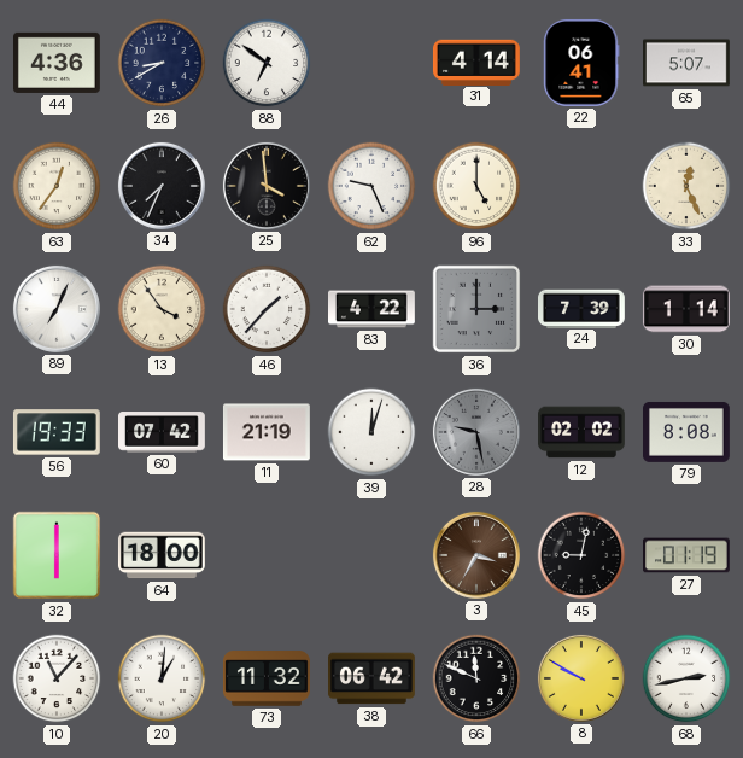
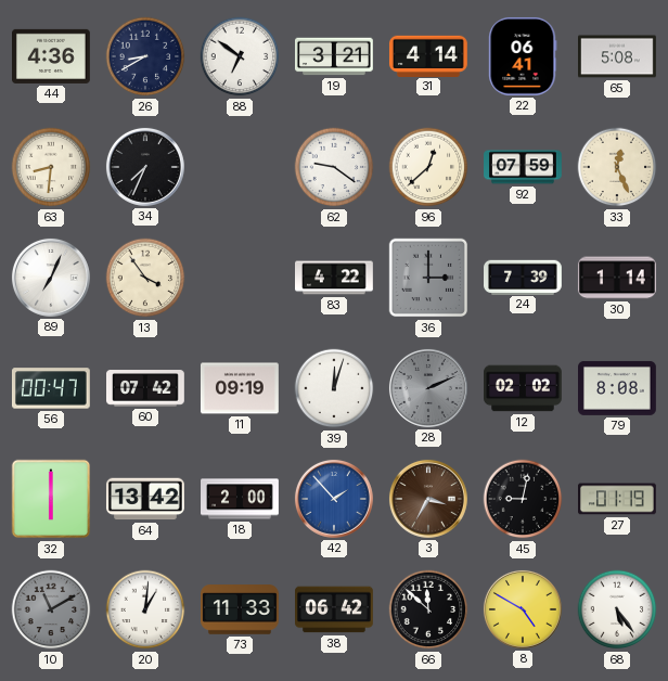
19: none -> 3:21
65: 5:07 -> 5:08
63: 12:36 -> 8:31
25: 3:59 -> none
62: 9:26 -> 9:21
96: 5:00 -> 12:38
92: none -> 07:59
46: 1:37 -> none
56: 19:33 -> 00:47
11: 21:19 -> 09:19
28: 9:28 -> 2:11
64: 18:00 -> 13:42
18: none -> 2:00
42: none -> 1:53
10: 11:07 -> 11:10
10 dial: white -> grey
73: 11:32 -> 11:33
66: 11:49 -> 11:52
8: 9:50 -> 4:50
68: 2:43 -> 5:24
